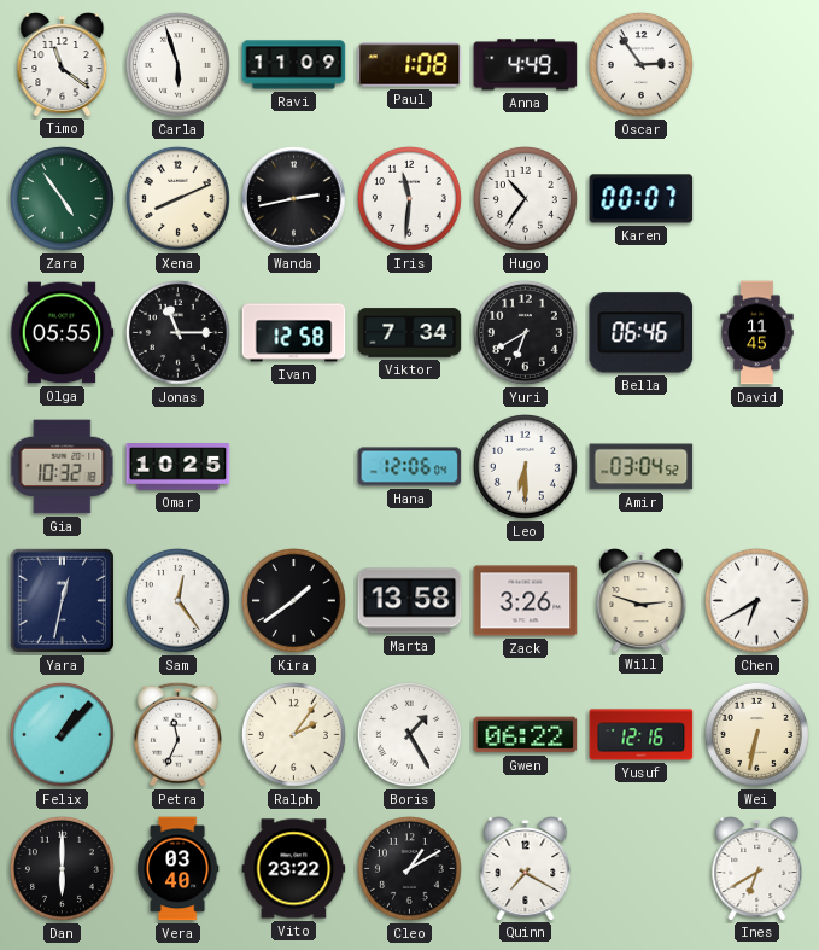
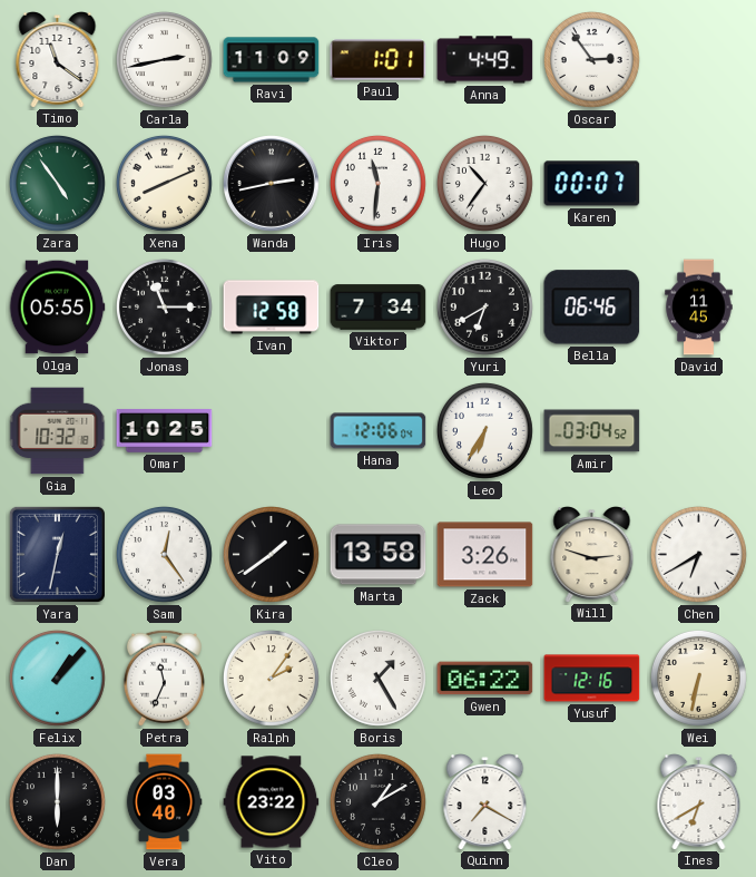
Carla: 5:57 -> 2:43
Paul: 1:08 -> 1:01
Leo: 6:30 -> 6:35
